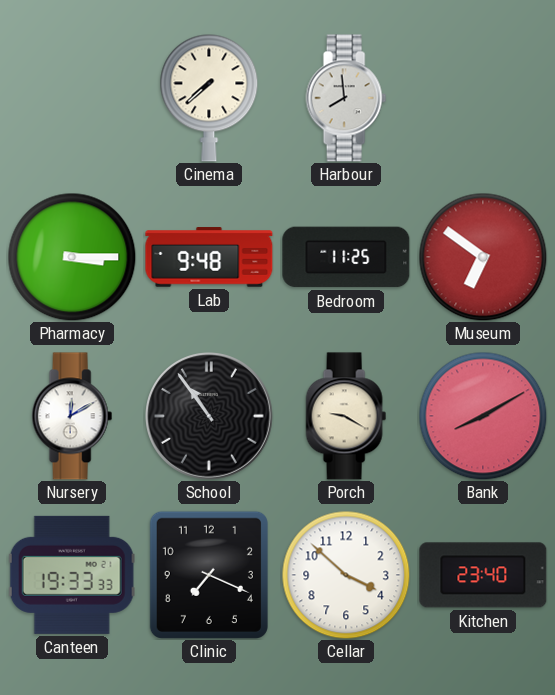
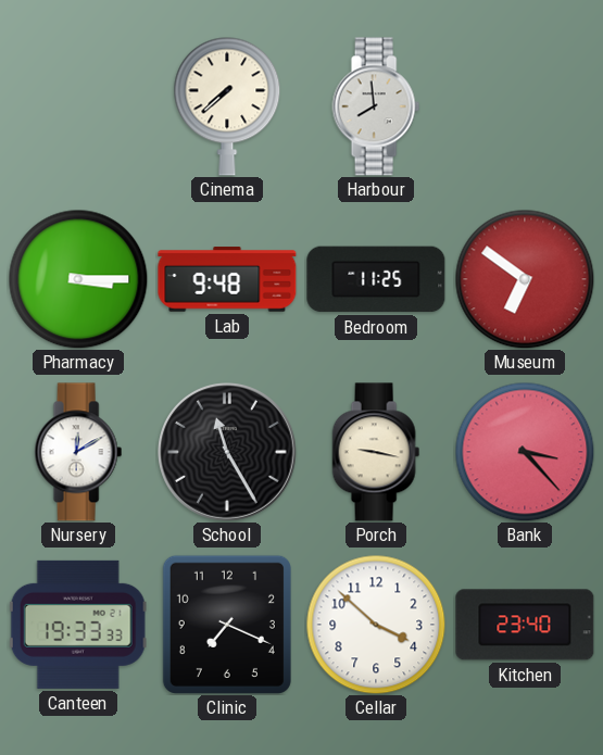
School: 10:54 -> 11:25
Porch: 9:20 -> 9:17
Bank: 8:10 -> 3:23
